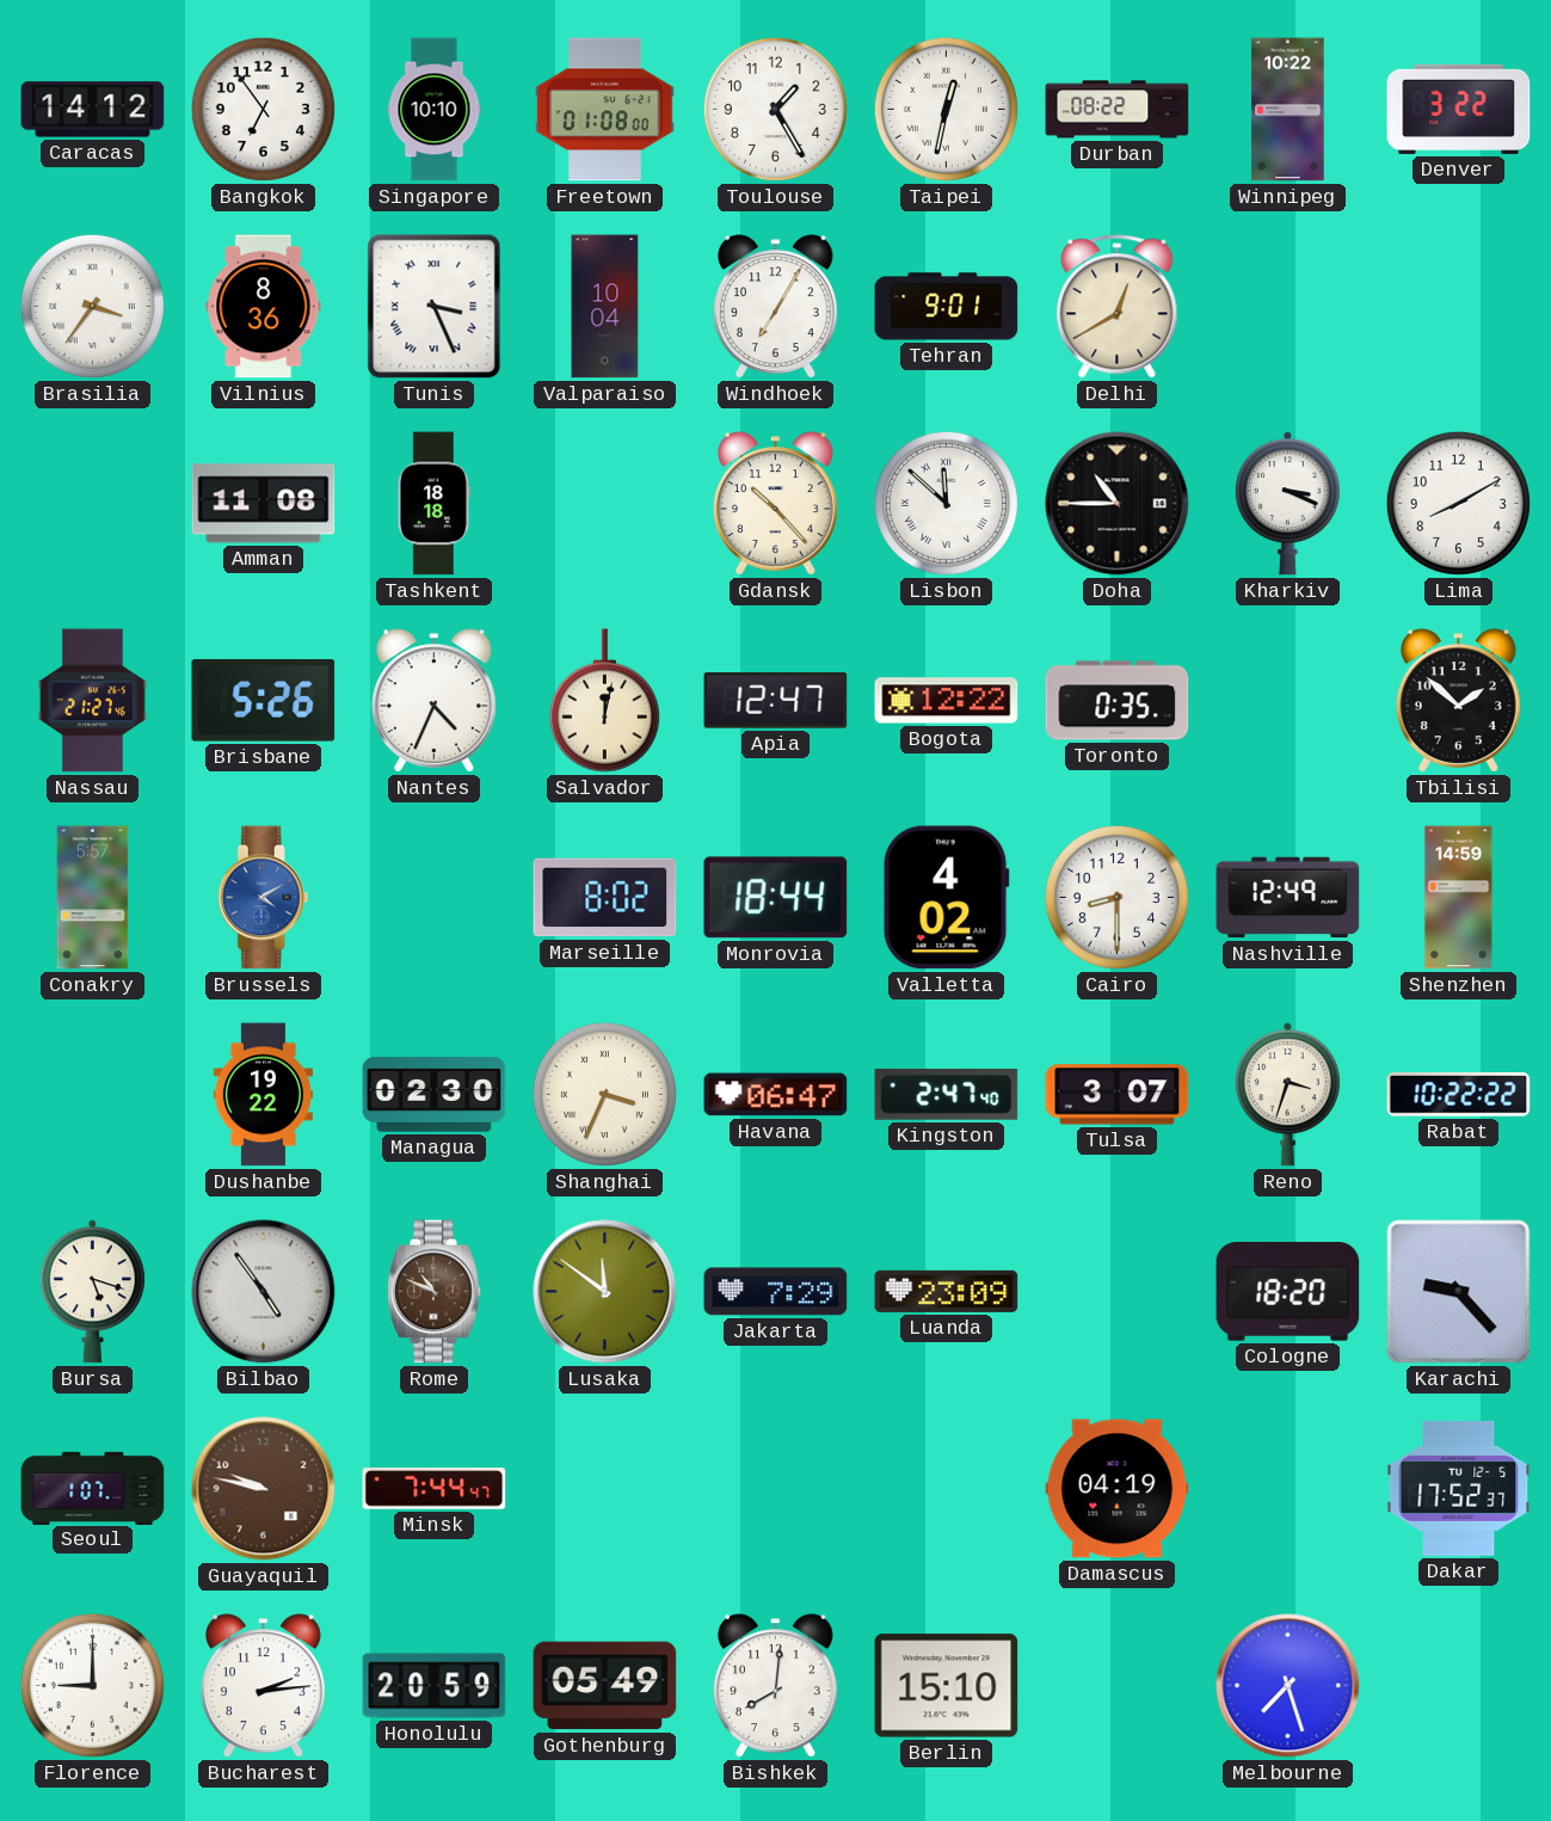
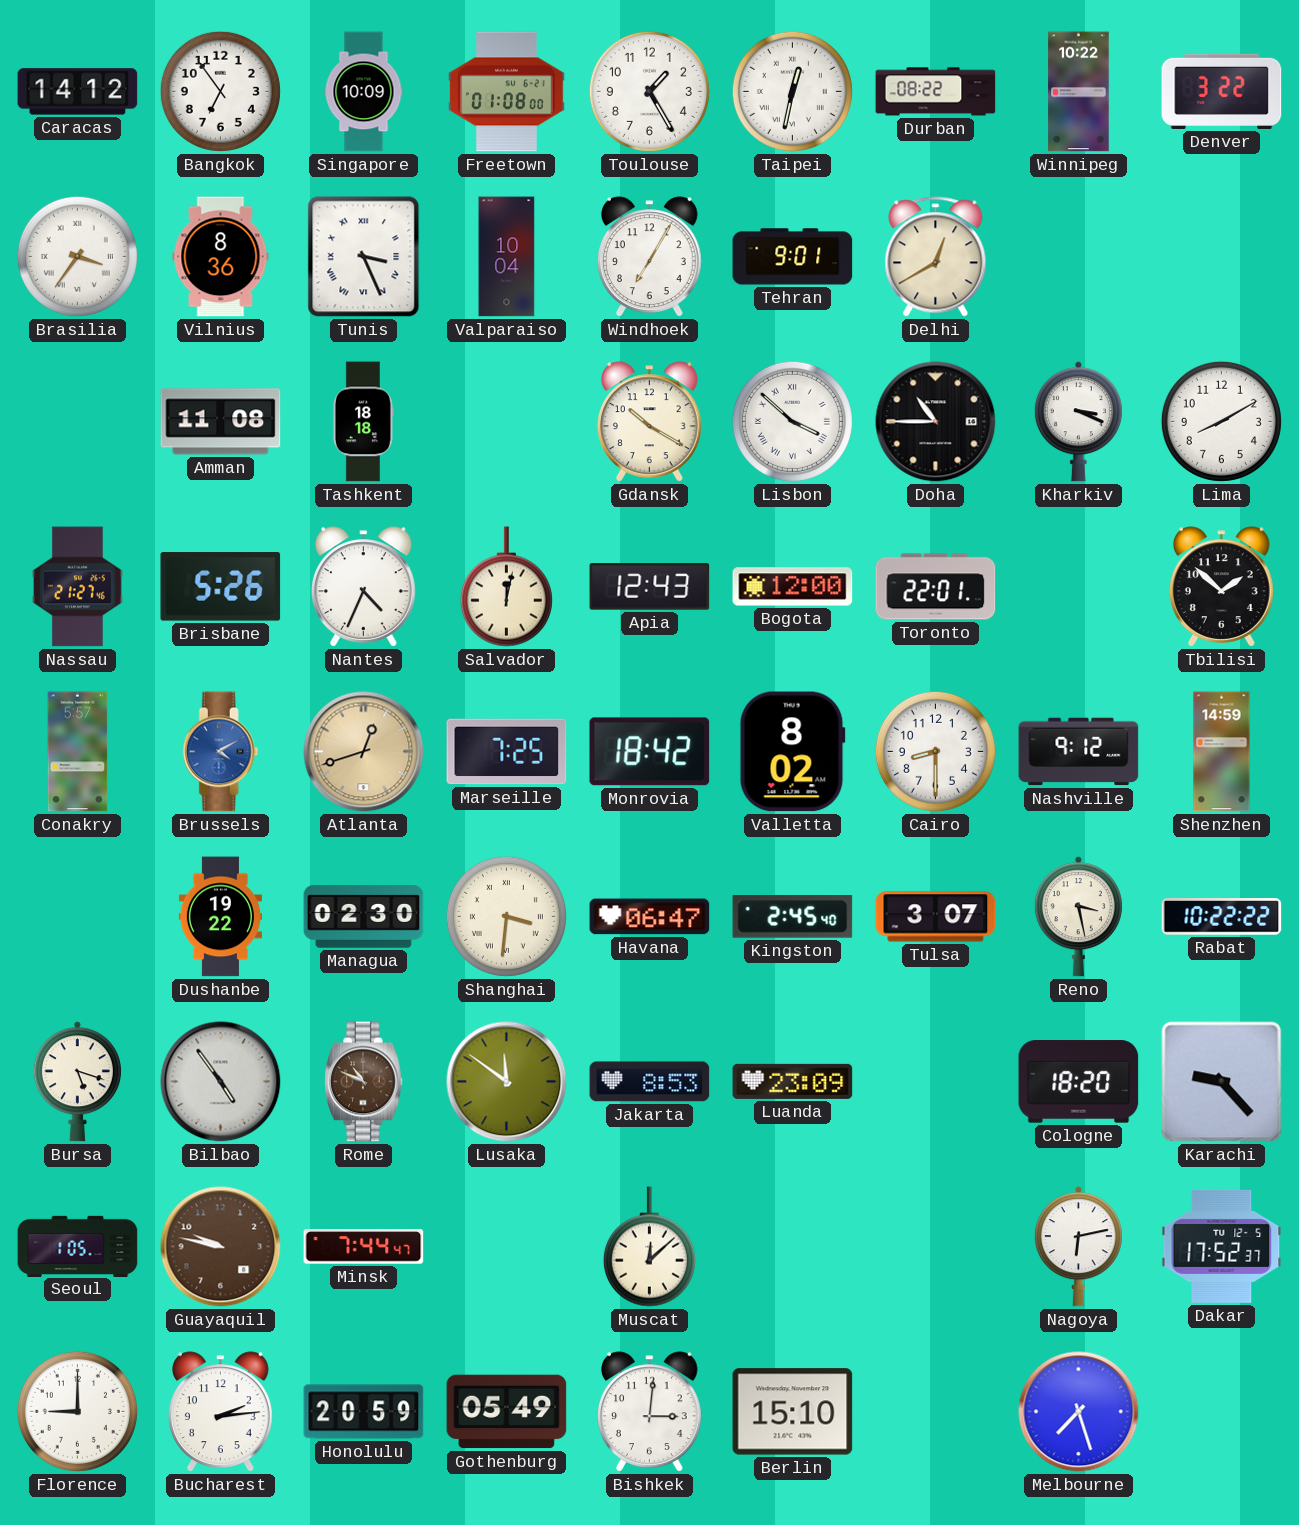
Singapore: 10:10 -> 10:09
Gdansk: 10:23 -> 10:20
Lisbon: 11:52 -> 3:52
Apia: 12:47 -> 12:43
Bogota: 12:22 -> 12:00
Toronto: 0:35 -> 22:01
Atlanta: none -> 12:42
Marseille: 8:02 -> 7:25
Monrovia: 18:44 -> 18:42
Valletta: 4:02 -> 8:02
Nashville: 12:49 -> 9:12
Shanghai: 3:34 -> 3:31
Kingston: 2:47 -> 2:45
Reno: 3:33 -> 3:28
Jakarta: 7:29 -> 8:53
Seoul: 1:07 -> 1:05
Muscat: none -> 12:08
Damascus: 04:19 -> none
Nagoya: none -> 6:13
Bishkek: 8:01 -> 3:01
